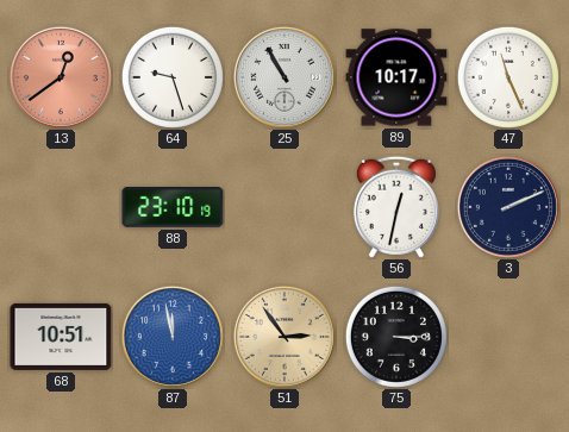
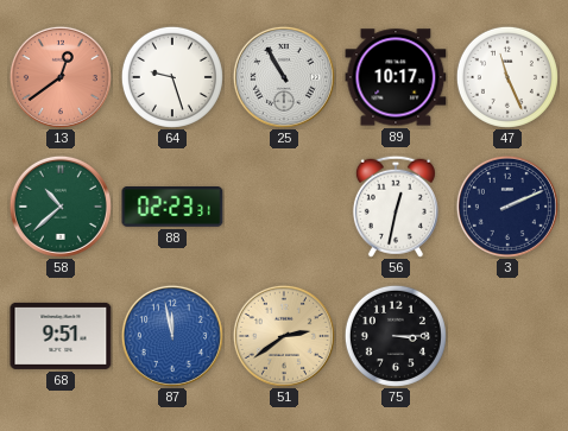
58: none -> 10:38
88: 23:10 -> 02:23
68: 10:51 -> 9:51
51: 2:54 -> 2:39
